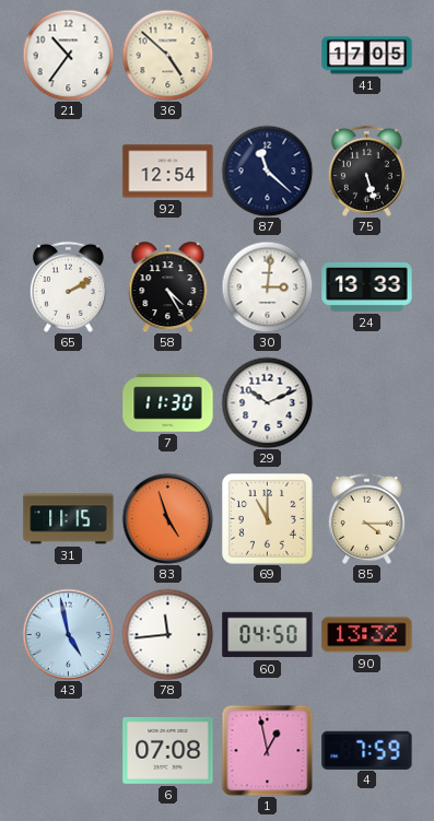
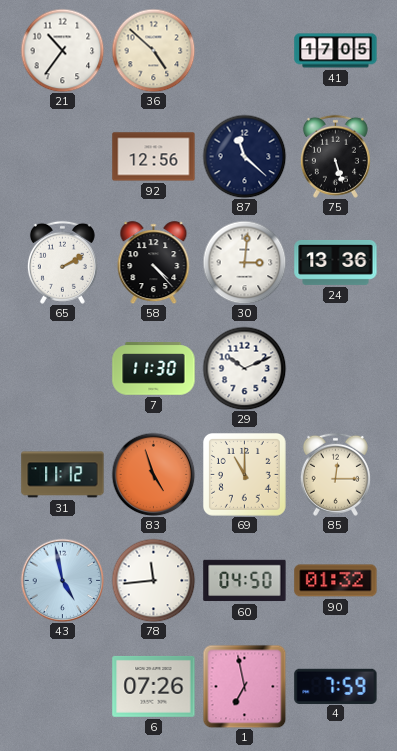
92: 12:54 -> 12:56
58: 4:25 -> 4:23
24: 13:33 -> 13:36
31: 11:15 -> 11:12
85: 4:15 -> 12:15
90: 13:32 -> 01:32
6: 07:08 -> 07:26
1: 12:58 -> 6:58
